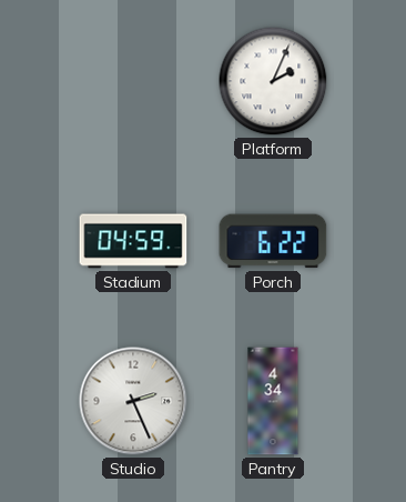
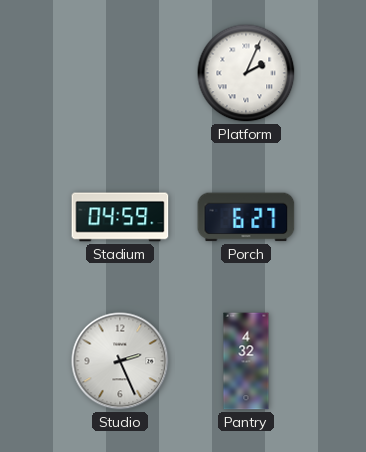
Porch: 6:22 -> 6:27
Pantry: 4:34 -> 4:32
